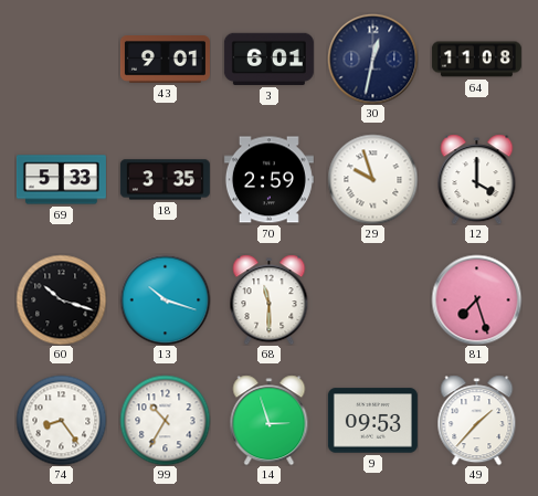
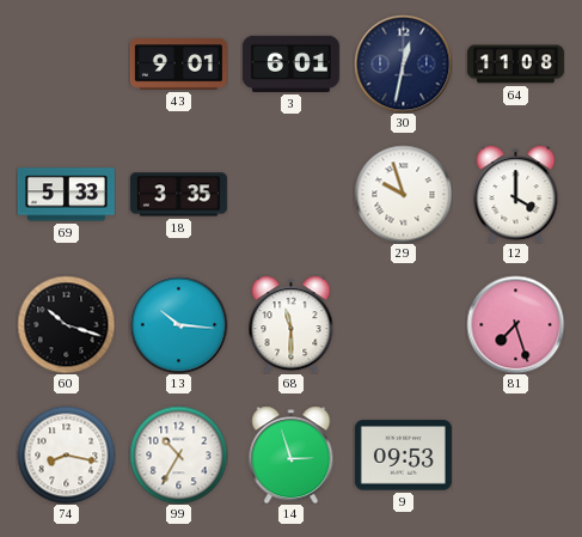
70: 2:59 -> none
13: 10:18 -> 10:16
74: 8:24 -> 8:17
49: 1:37 -> none
